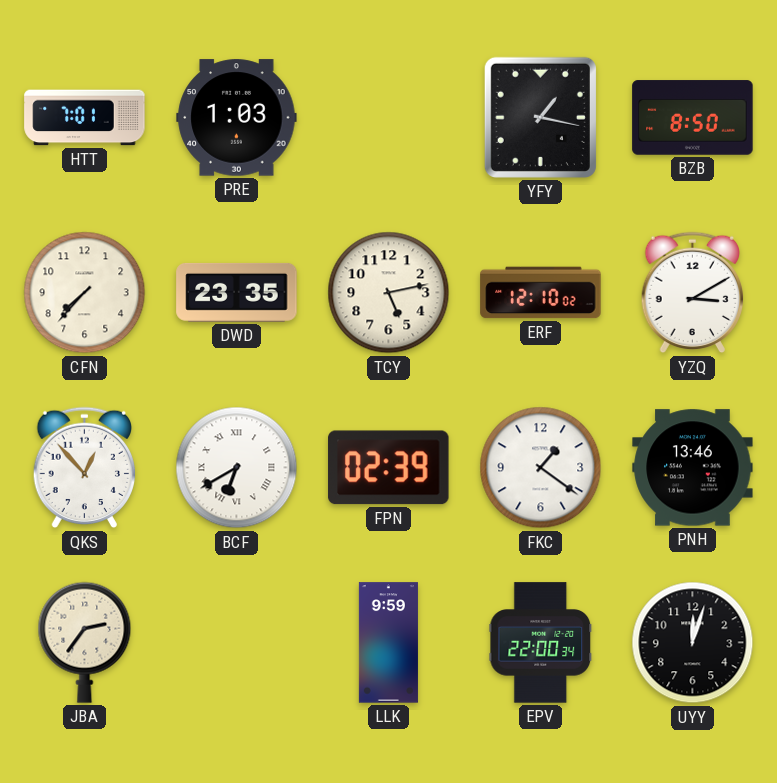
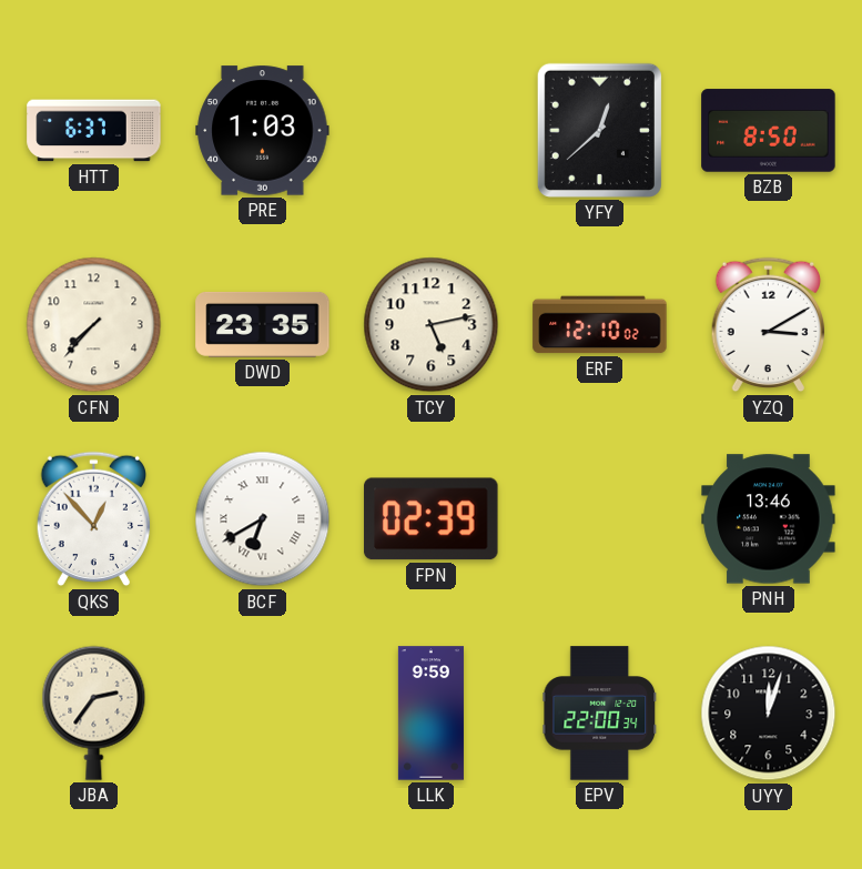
HTT: 7:01 -> 6:37
YFY: 1:17 -> 12:38
FKC: 1:21 -> none
